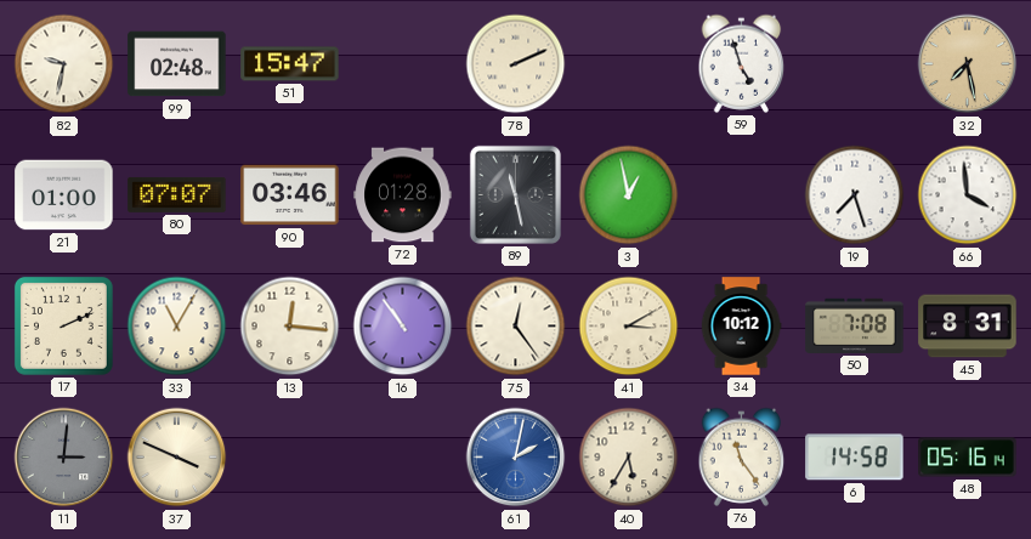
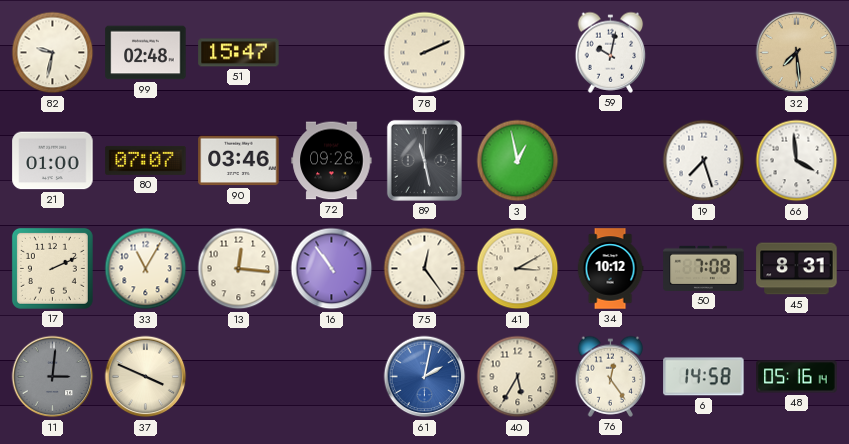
59: 4:57 -> 10:02
32: 7:28 -> 7:29
72: 01:28 -> 09:28
76: 11:24 -> 12:24
